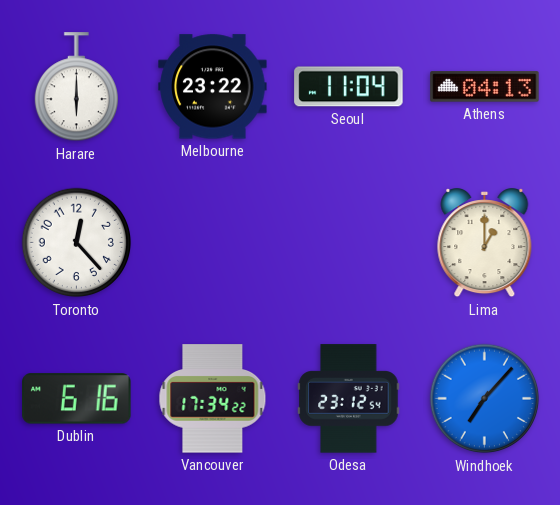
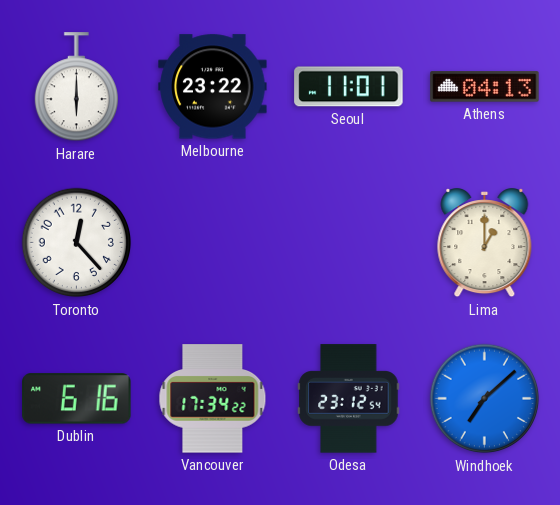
Seoul: 11:04 -> 11:01
Windhoek: 7:07 -> 7:08
